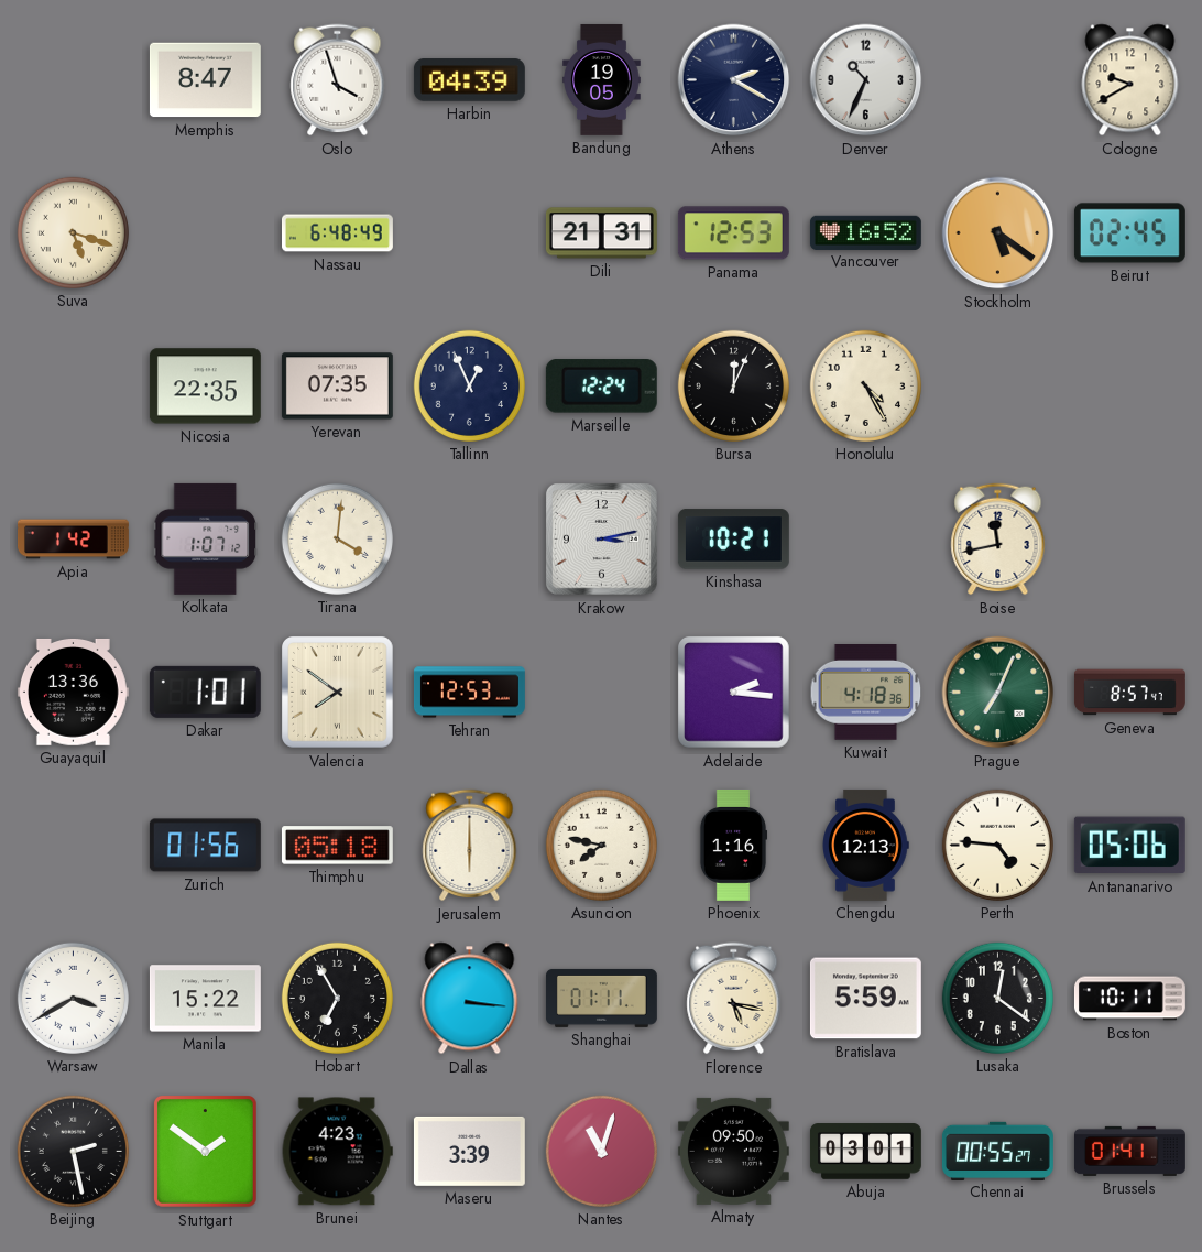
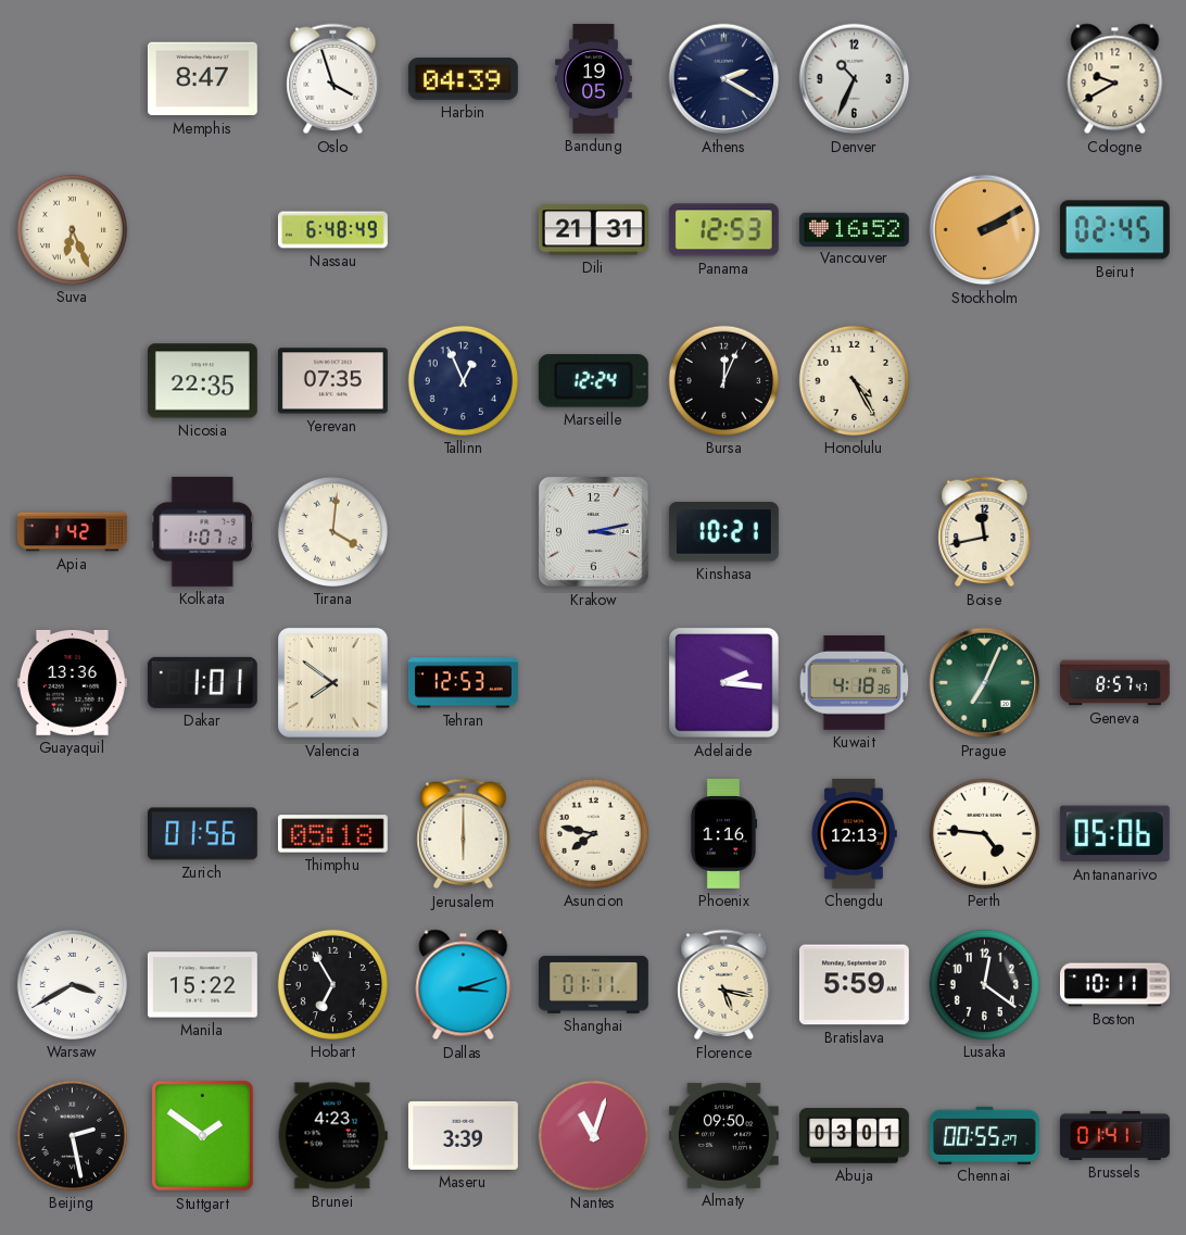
Suva: 5:18 -> 6:26
Stockholm: 5:21 -> 2:10
Dallas: 3:16 -> 3:12
